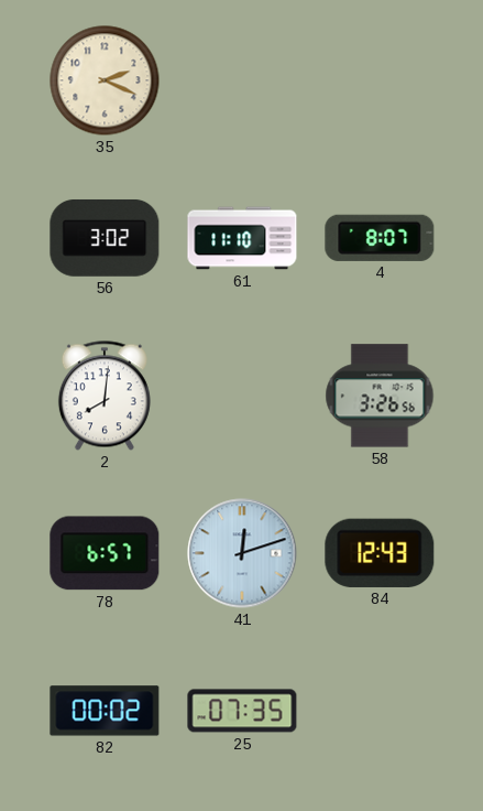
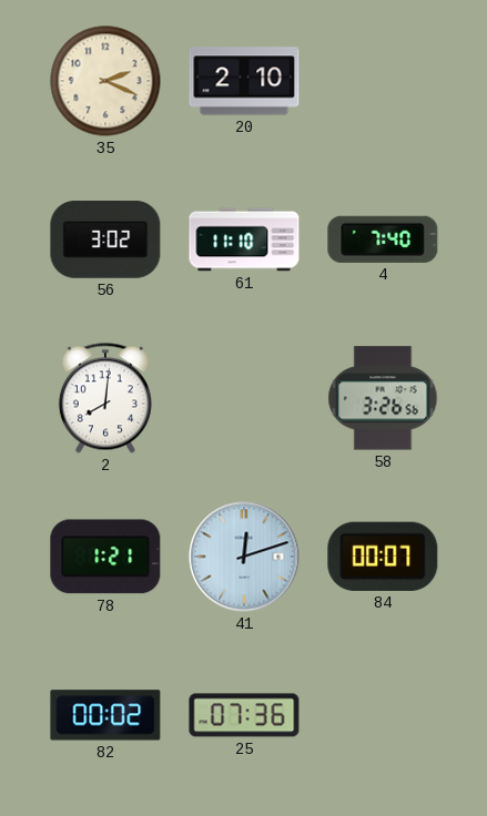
20: none -> 2:10
4: 8:07 -> 7:40
78: 6:57 -> 1:21
84: 12:43 -> 00:07
25: 07:35 -> 07:36
